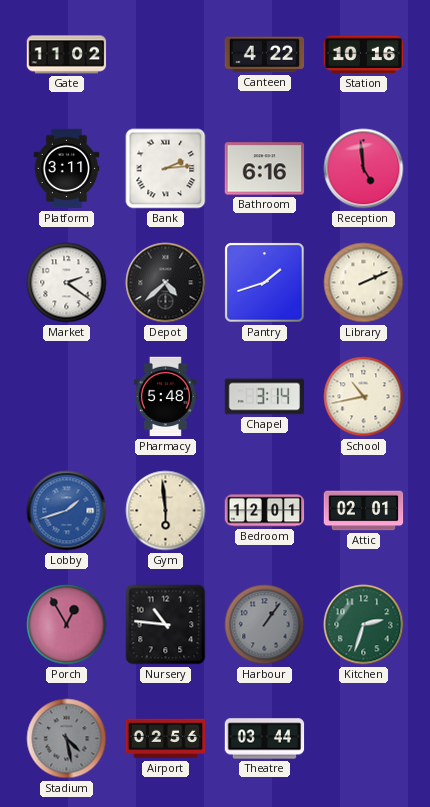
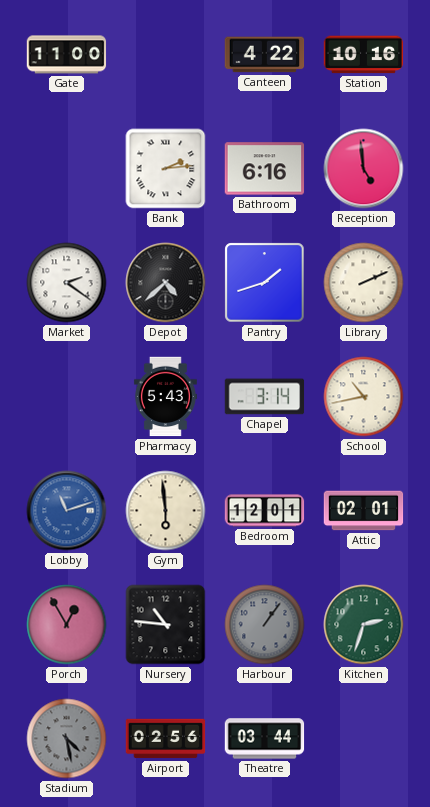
Gate: 11:02 -> 11:00
Platform: 3:11 -> none
Pharmacy: 5:48 -> 5:43
Lobby: 1:42 -> 11:12
